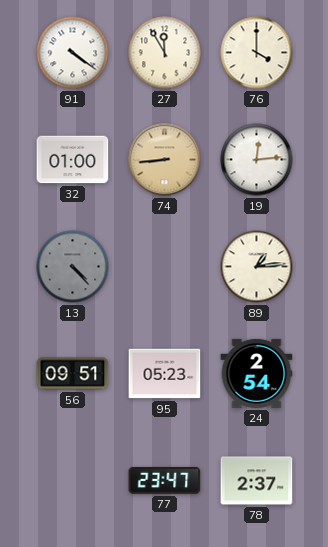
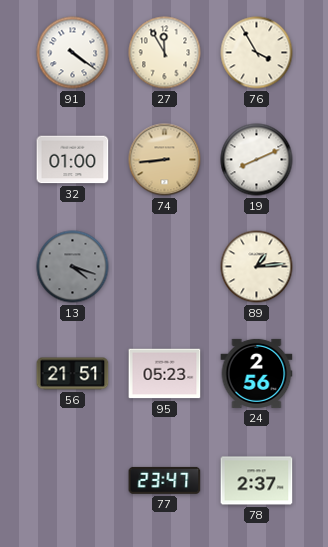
76: 4:00 -> 3:55
19: 12:14 -> 8:11
13: 4:23 -> 4:18
56: 09:51 -> 21:51
24: 2:54 -> 2:56
